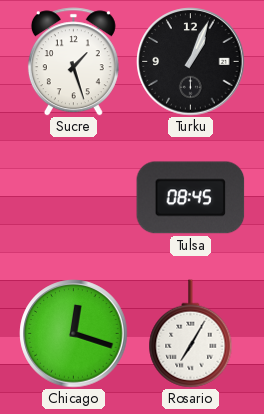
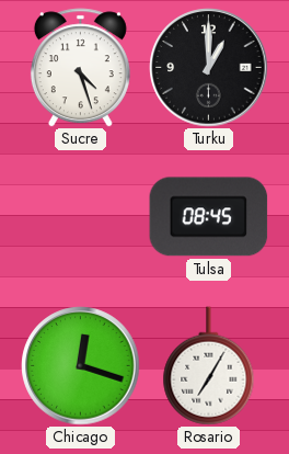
Sucre: 1:27 -> 4:27
Turku: 1:04 -> 1:00
